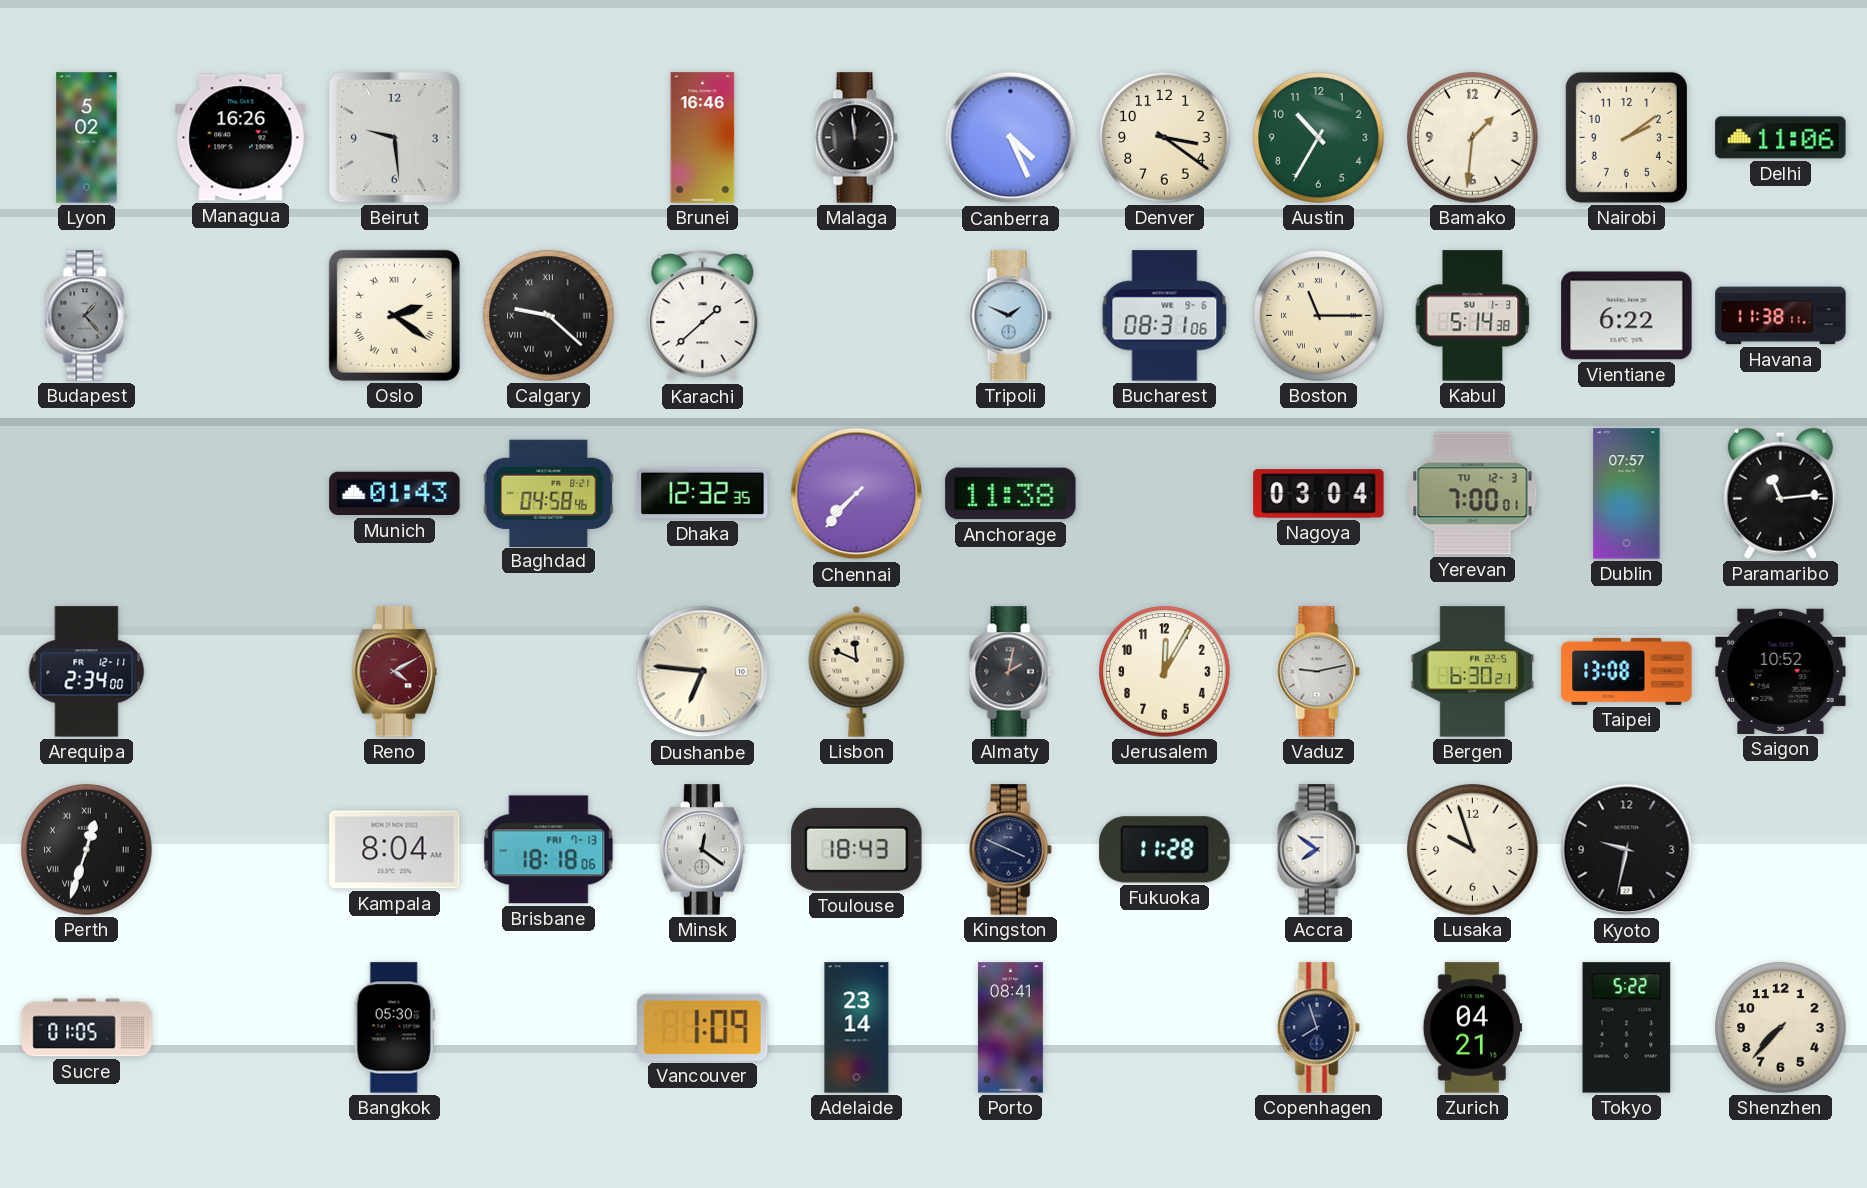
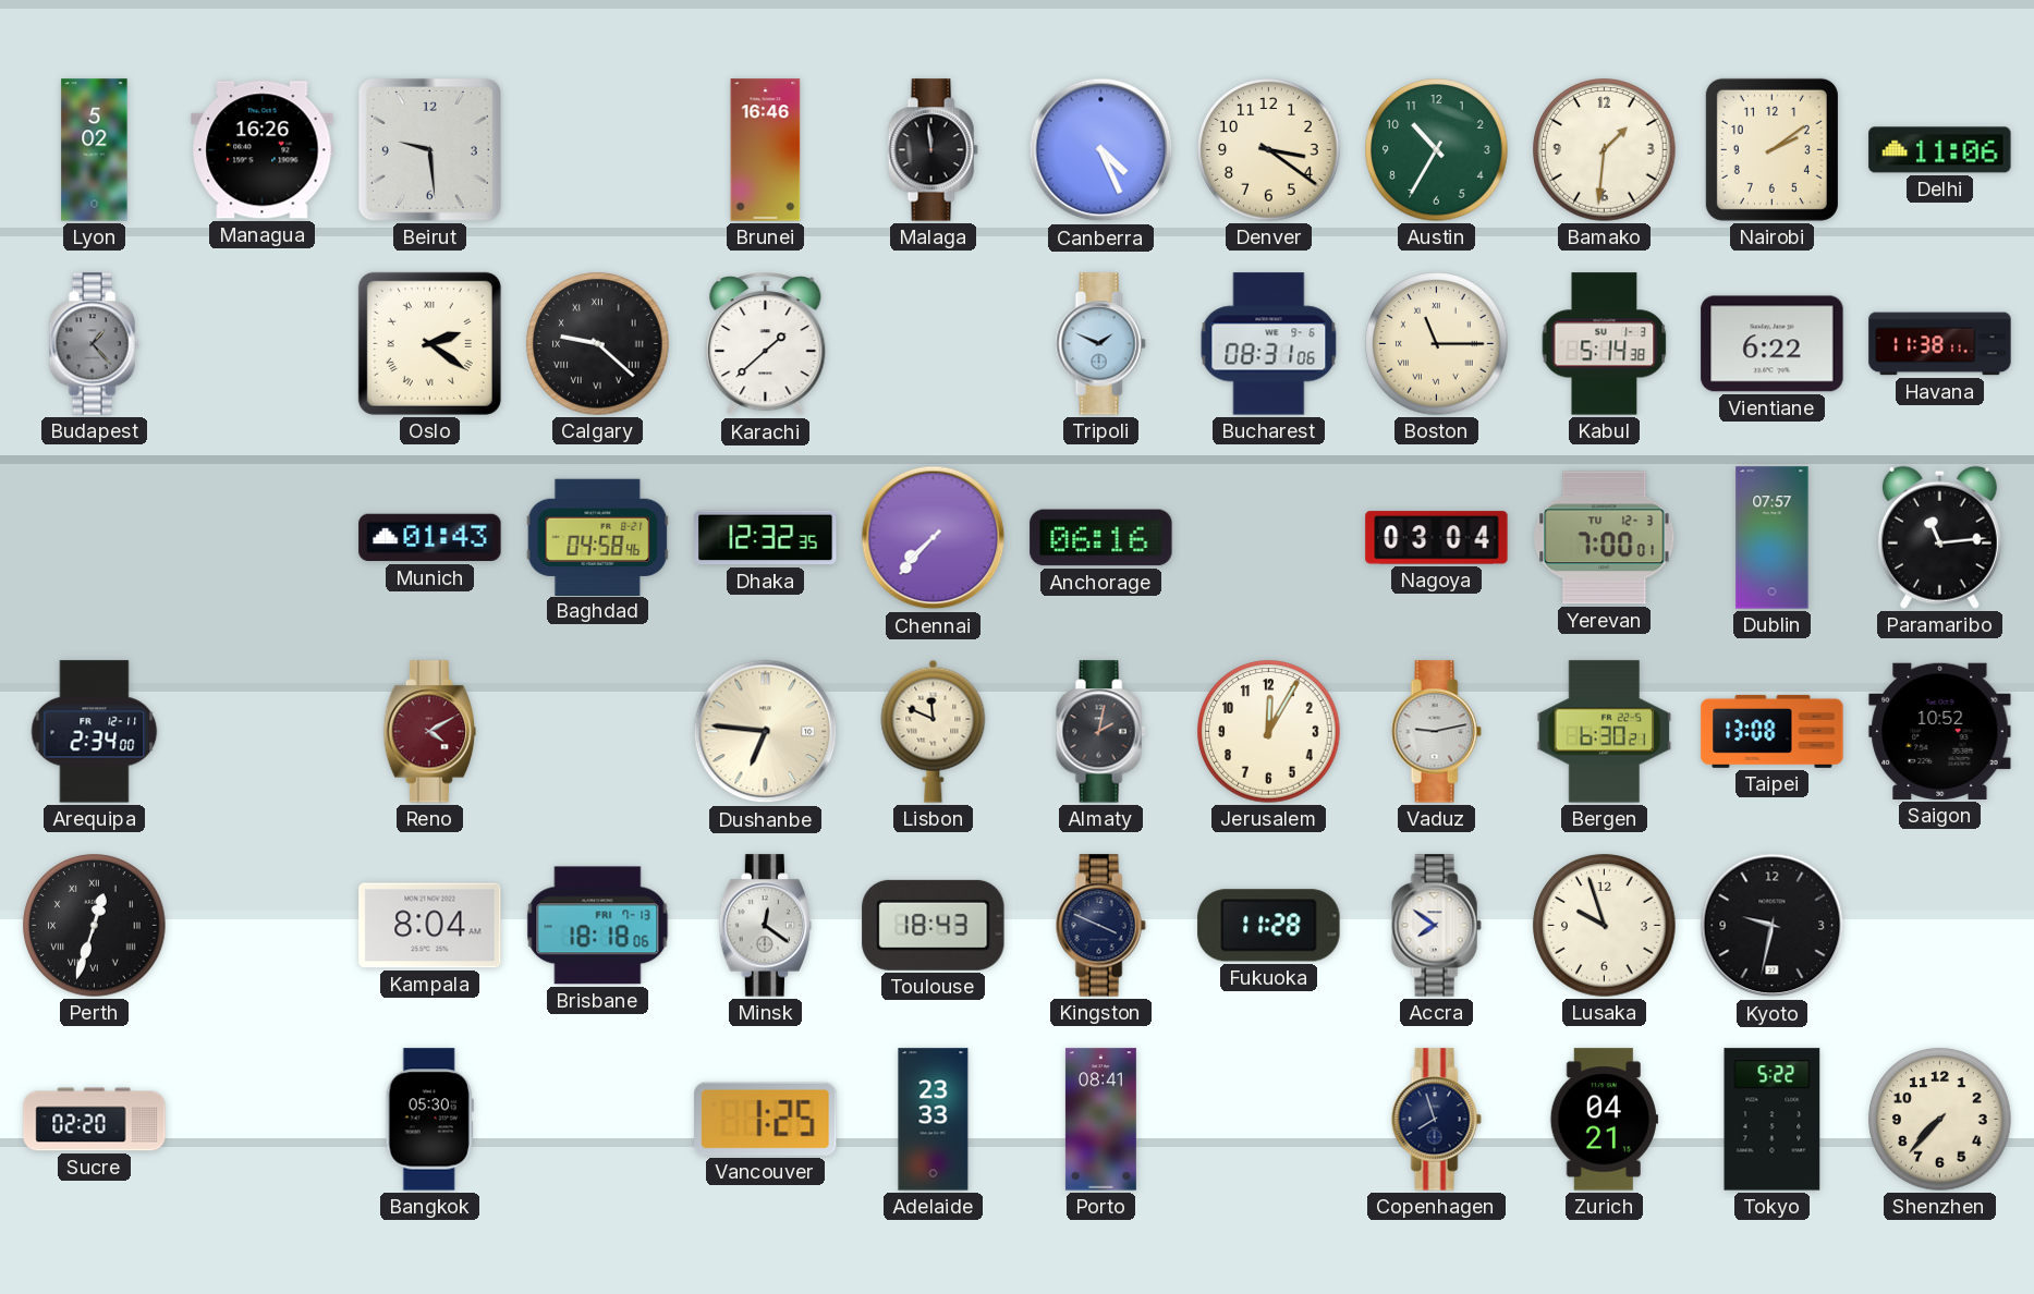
Anchorage: 11:38 -> 06:16
Sucre: 01:05 -> 02:20
Vancouver: 1:09 -> 1:25
Adelaide: 23:14 -> 23:33
